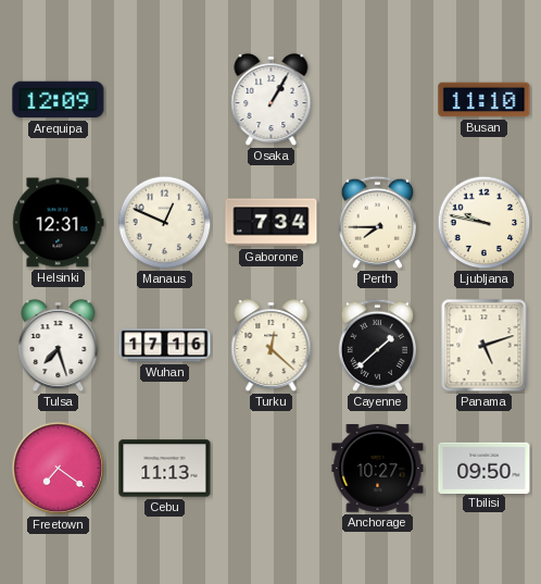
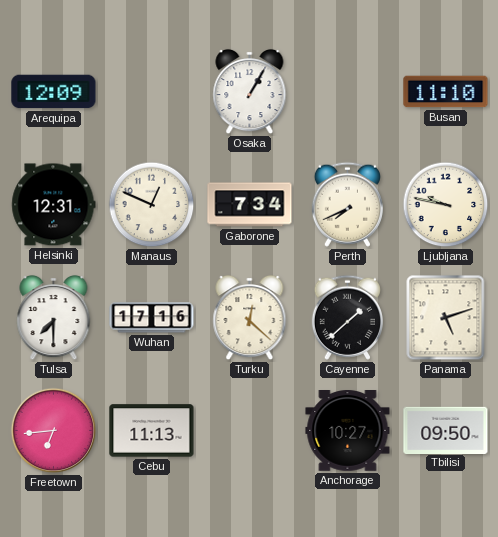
Perth: 7:45 -> 7:41
Tulsa: 7:27 -> 7:30
Freetown: 7:21 -> 6:44
